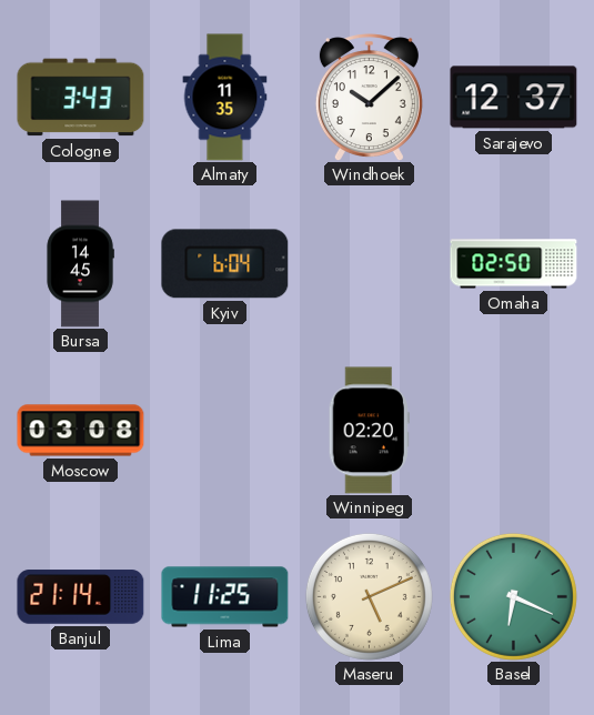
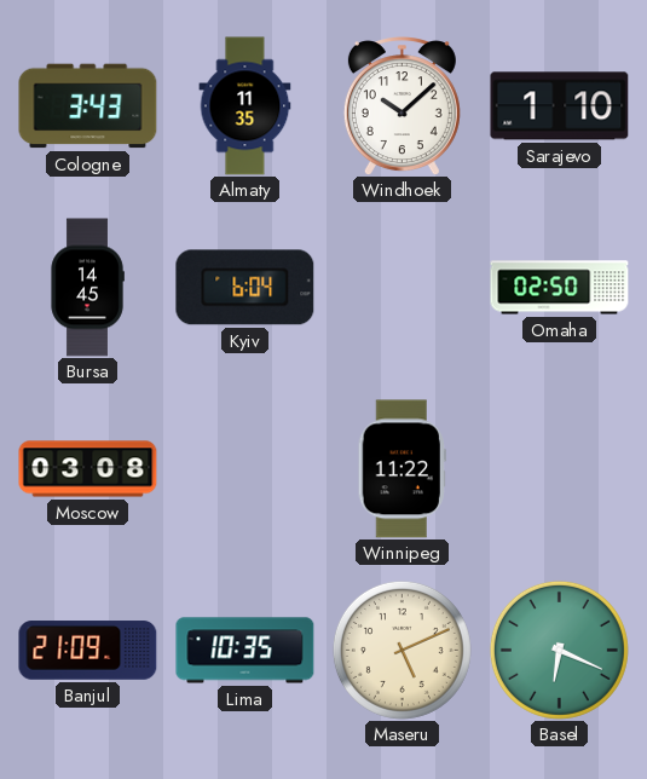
Sarajevo: 12:37 -> 1:10
Winnipeg: 02:20 -> 11:22
Banjul: 21:14 -> 21:09
Lima: 11:25 -> 10:35
